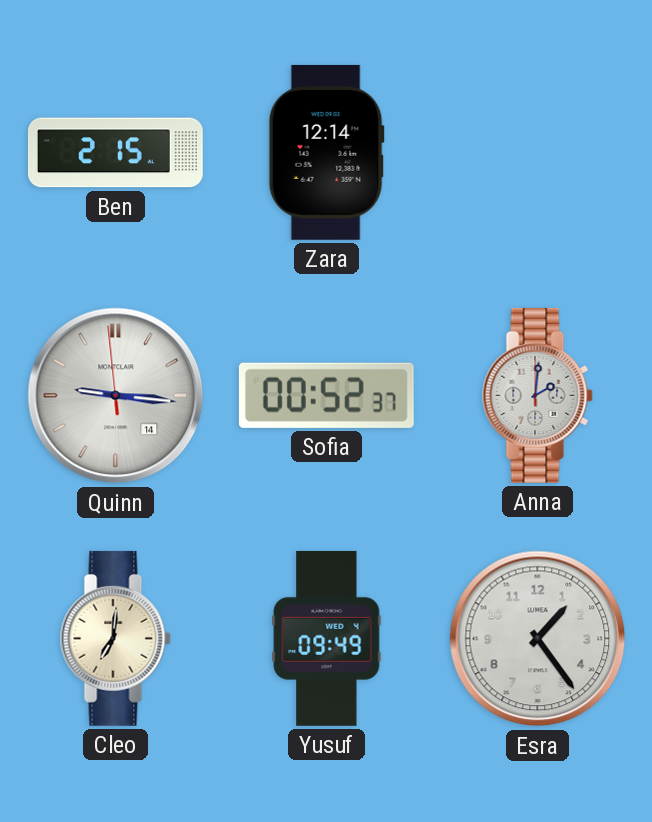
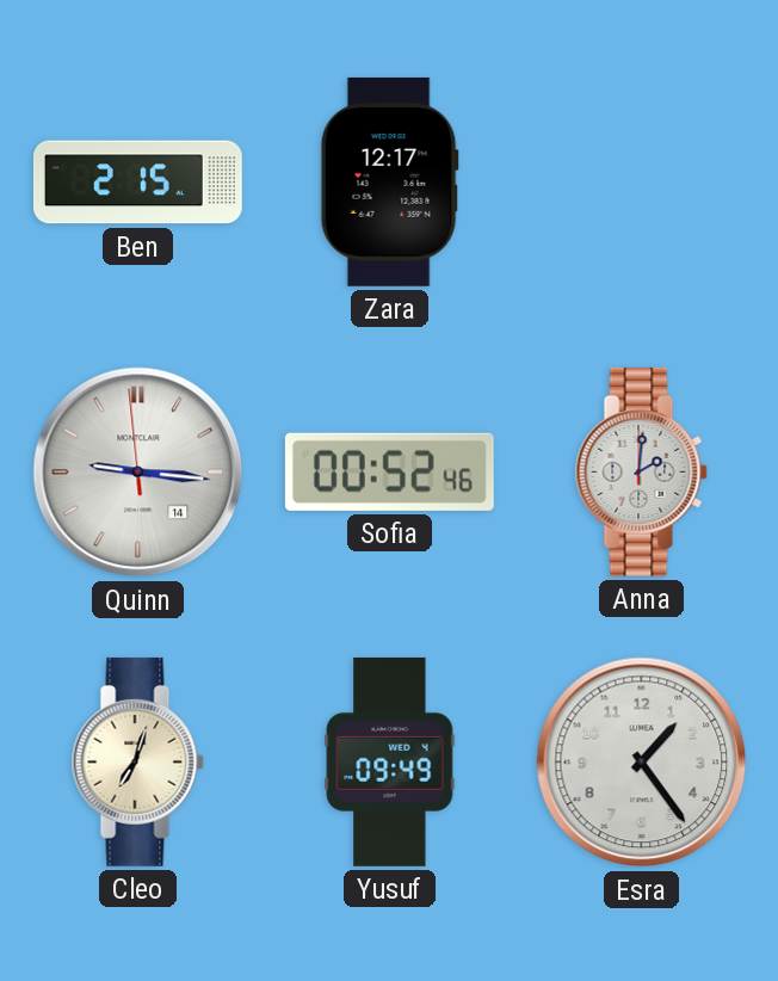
Zara: 12:14 -> 12:17
Sofia: 00:52:37 -> 00:52:46
Cleo: 7:01 -> 7:03
